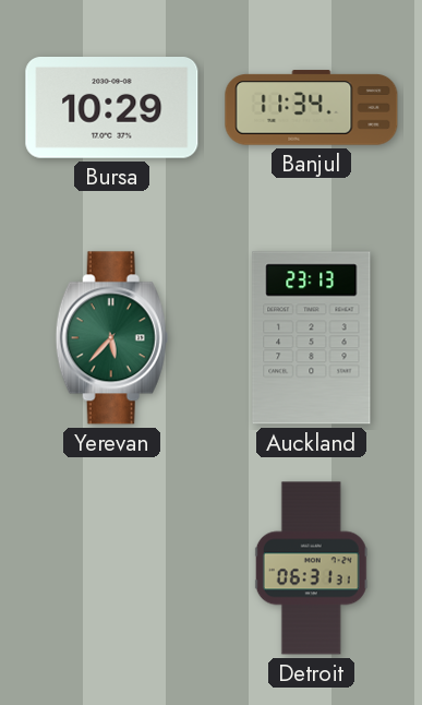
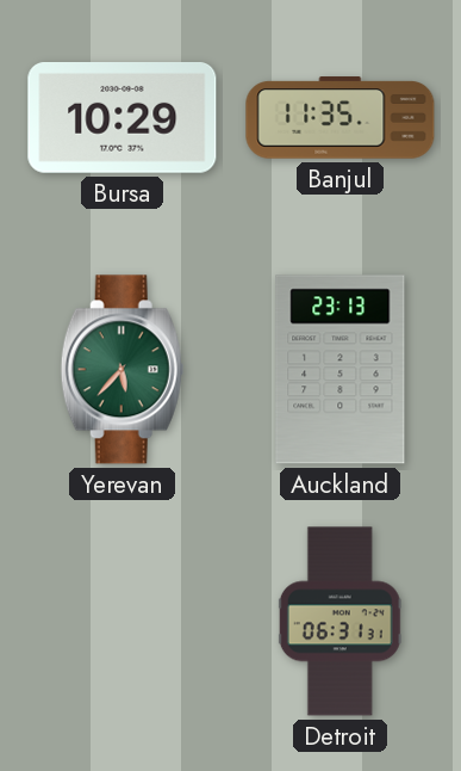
Banjul: 11:34 -> 11:35
